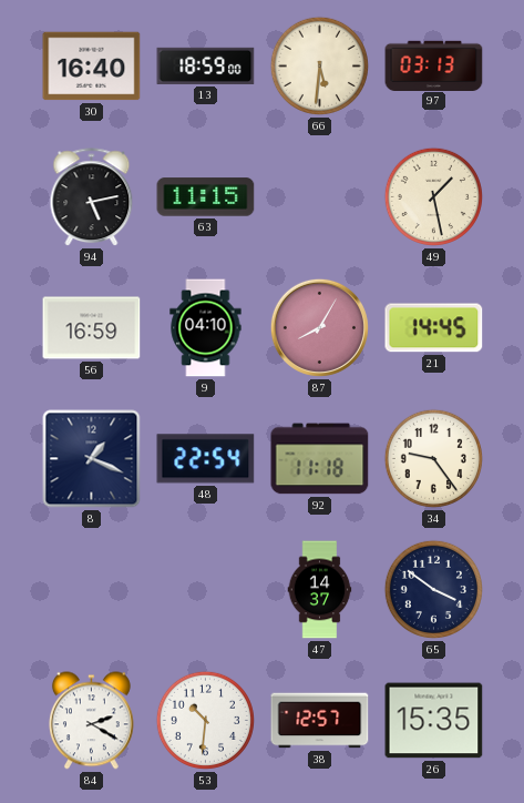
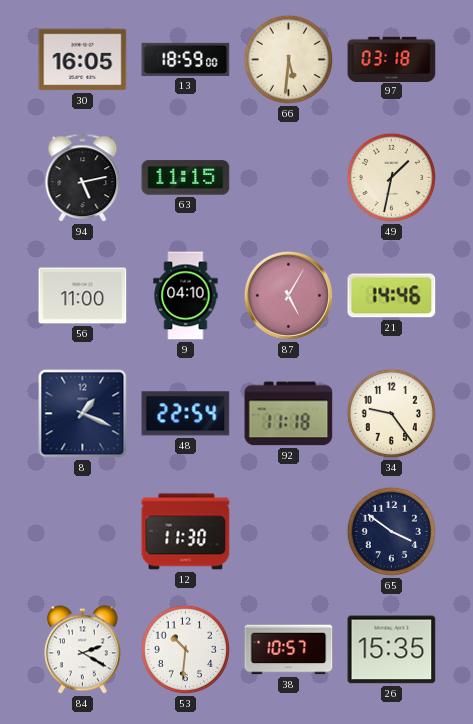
30: 16:40 -> 16:05
97: 03:13 -> 03:18
49: 1:28 -> 1:32
56: 16:59 -> 11:00
87: 8:05 -> 5:05
21: 14:45 -> 14:46
12: none -> 11:30
47: 14:37 -> none
38: 12:57 -> 10:57
